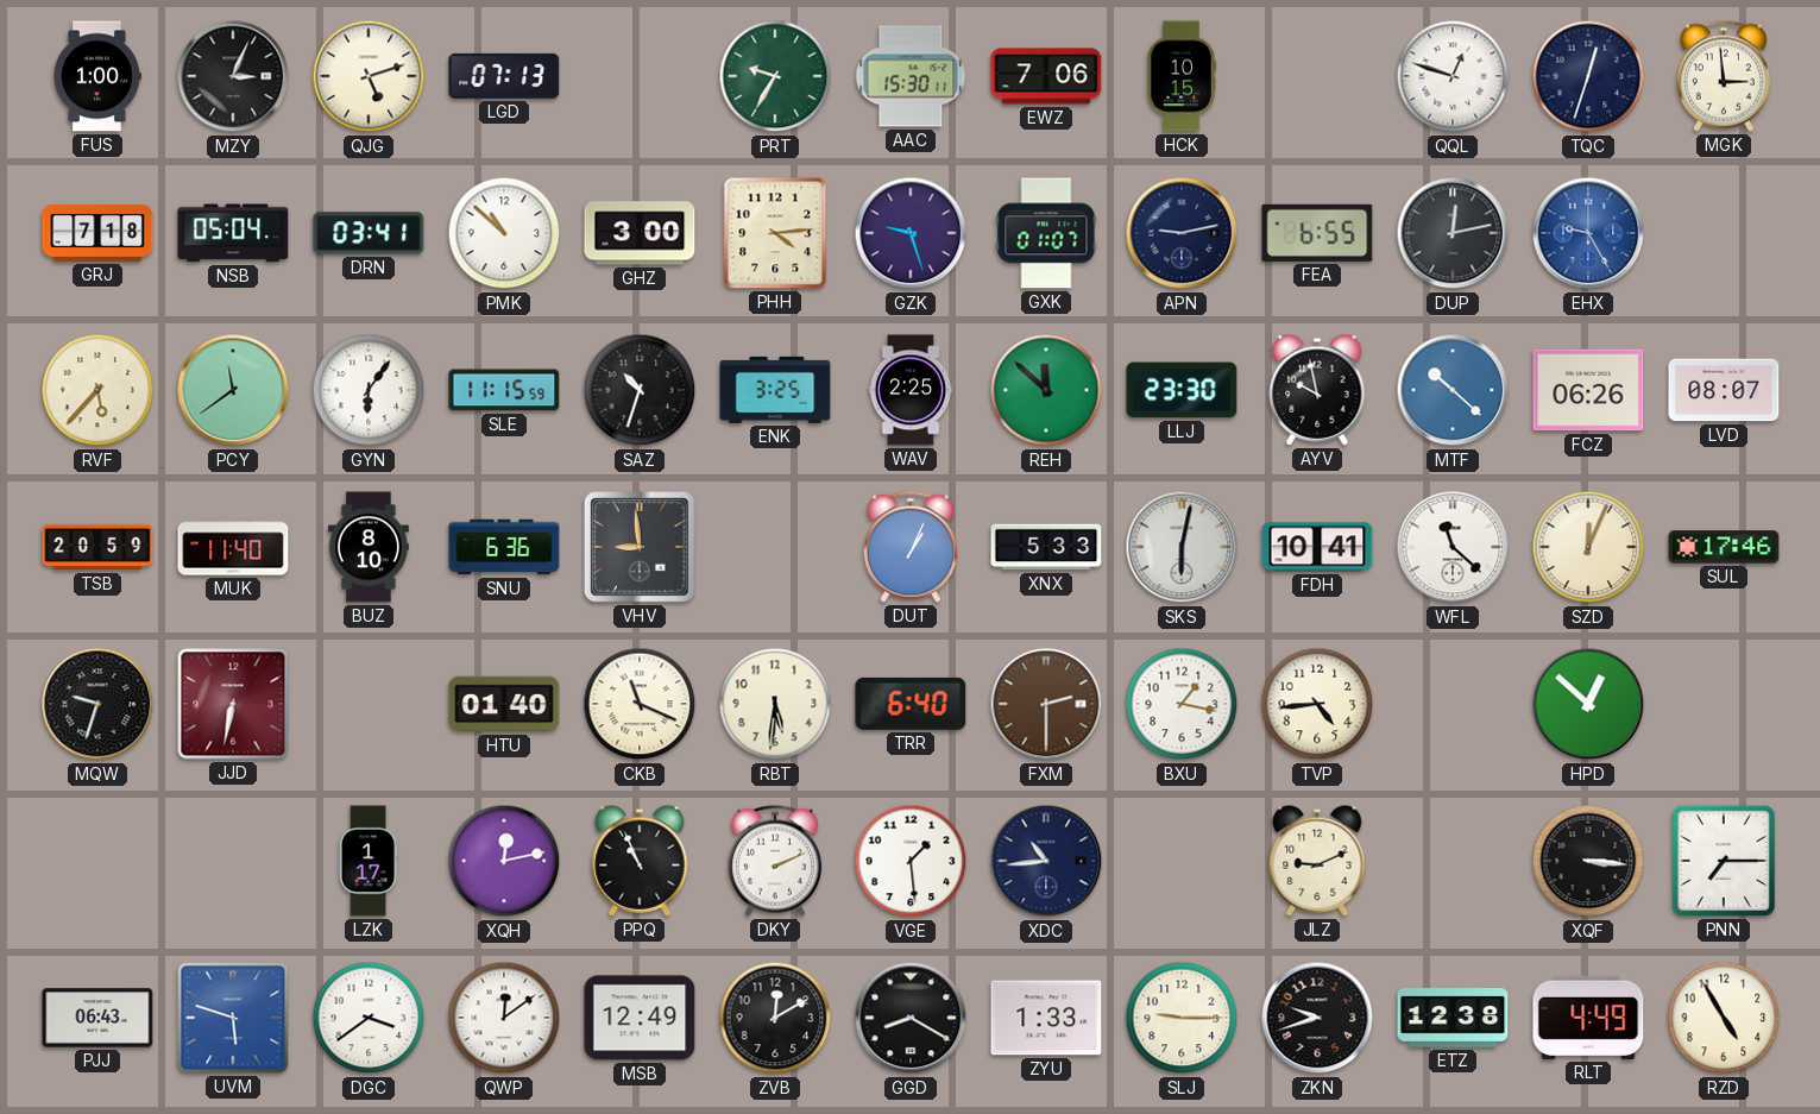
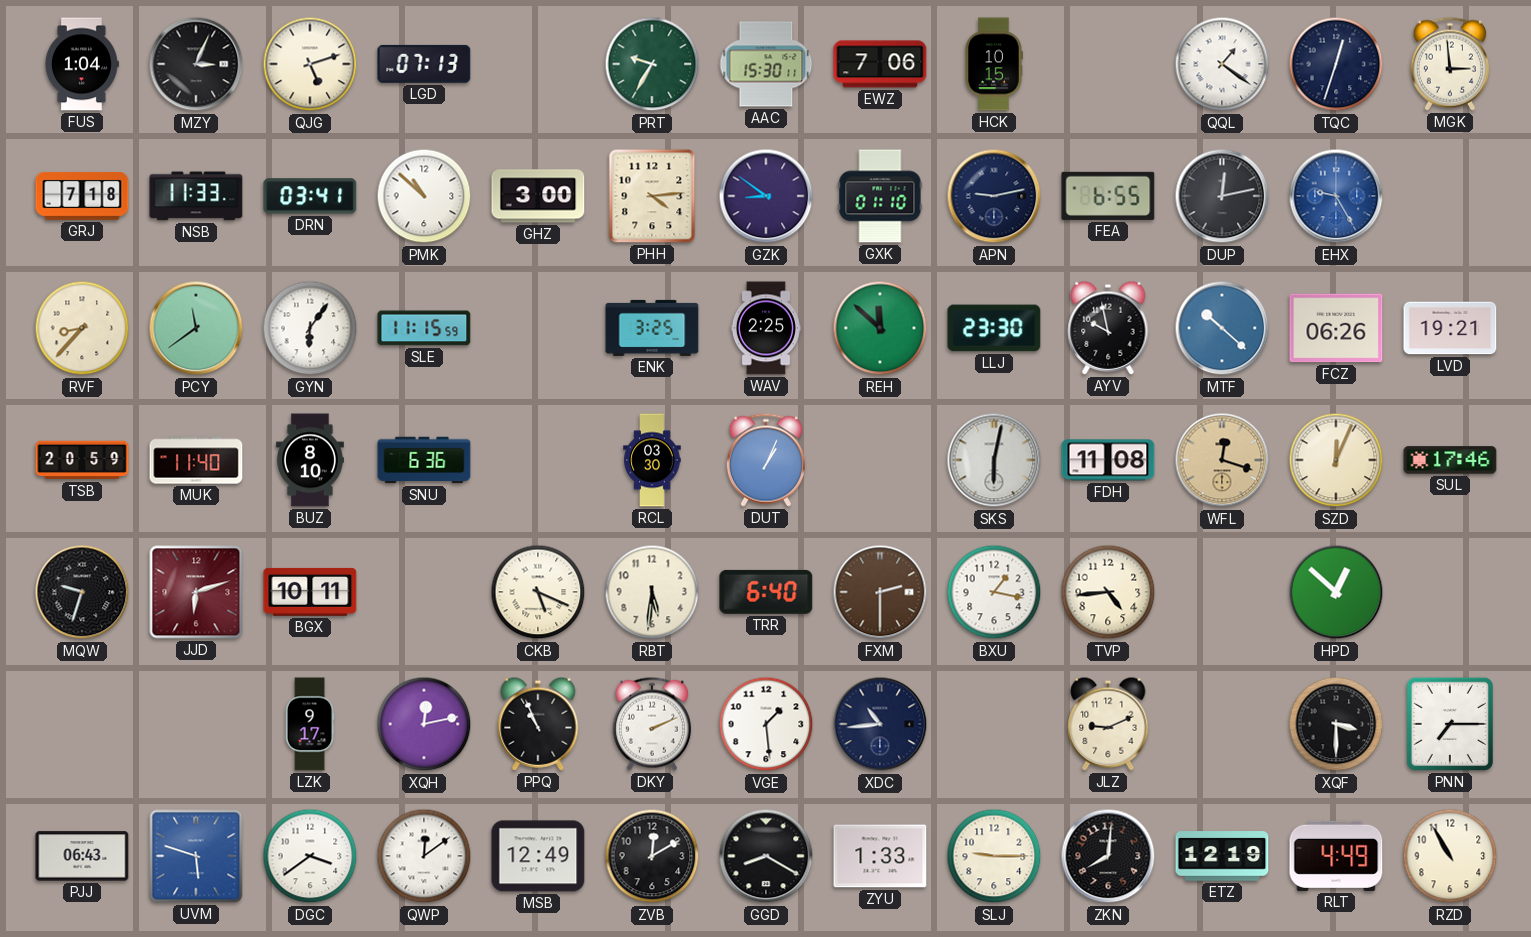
FUS: 1:00 -> 1:04
QQL: 12:48 -> 1:21
NSB: 05:04 -> 11:33
GZK: 9:27 -> 8:51
GXK: 01:07 -> 01:10
RVF: 5:37 -> 8:37
SAZ: 10:33 -> none
LVD: 08:07 -> 19:21
VHV: 8:59 -> none
RCL: none -> 03:30
XNX: 5:33 -> none
FDH: 10:41 -> 11:08
WFL: 11:22 -> 12:18
WFL dial: white -> champagne
JJD: 6:32 -> 6:12
BGX: none -> 10:11
HTU: 01:40 -> none
CKB: 11:19 -> 5:19
LZK: 1:17 -> 9:17
XQF: 3:16 -> 3:30
ZKN: 9:42 -> 8:01
ETZ: 12:38 -> 12:19
RZD: 4:55 -> 10:55
